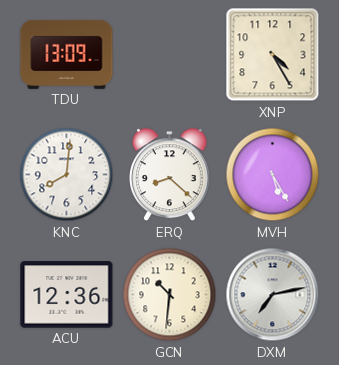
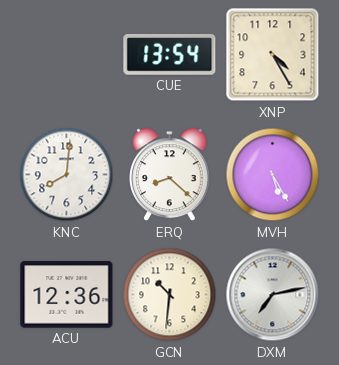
TDU: 13:09 -> none
CUE: none -> 13:54
